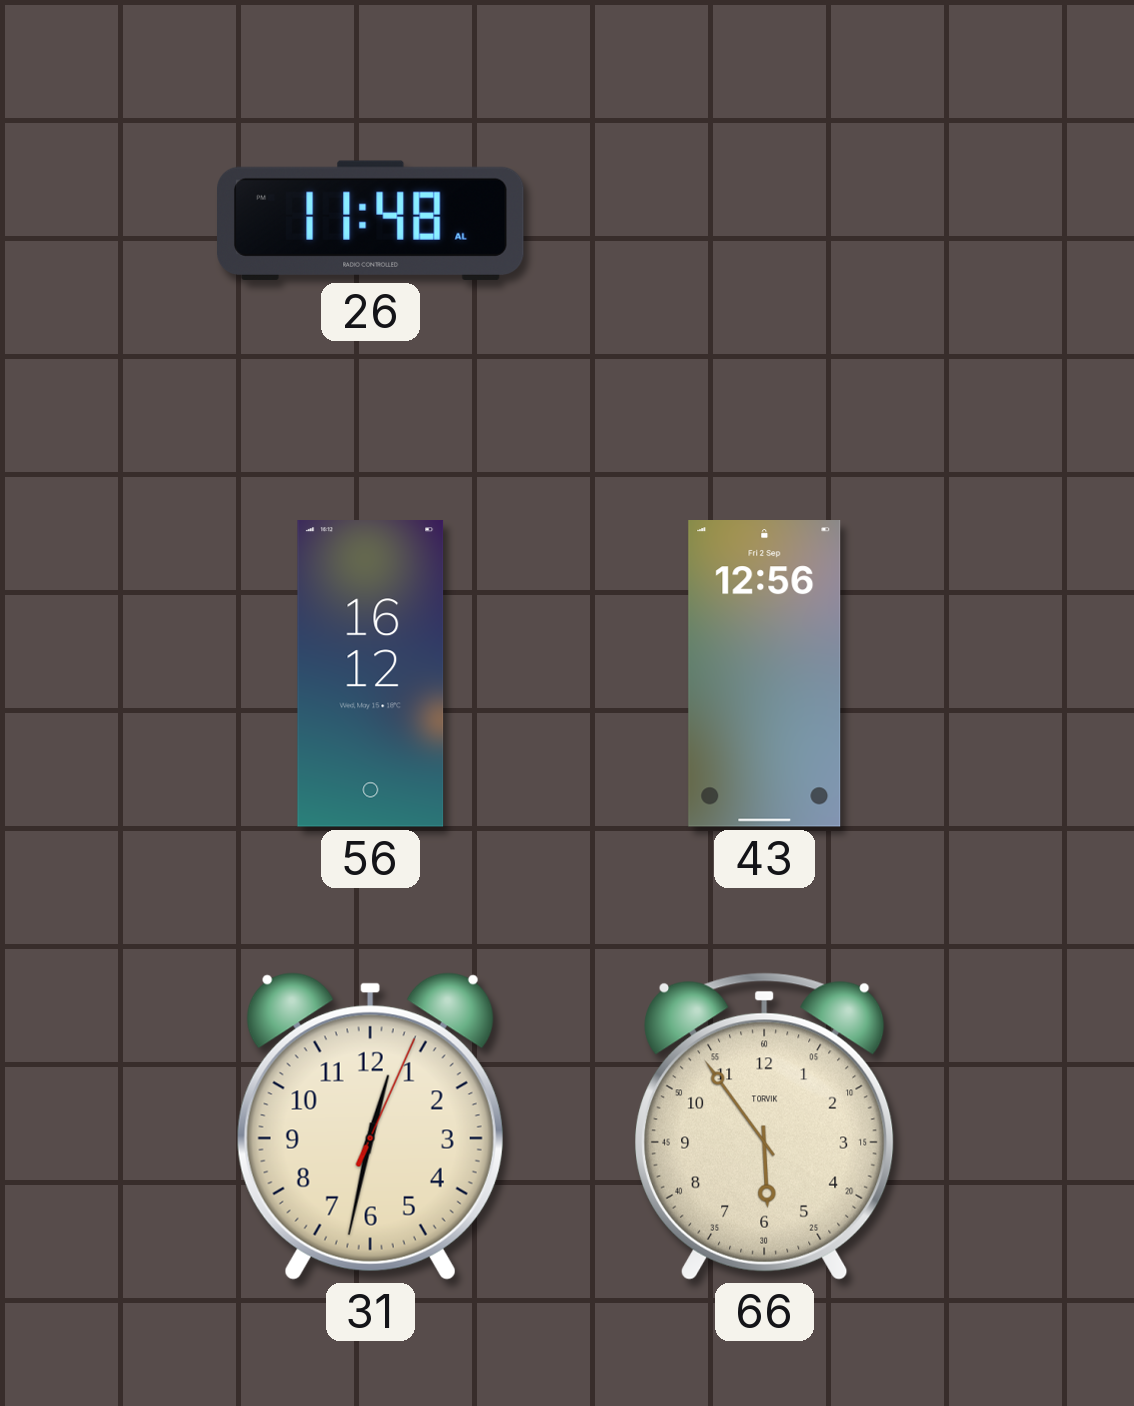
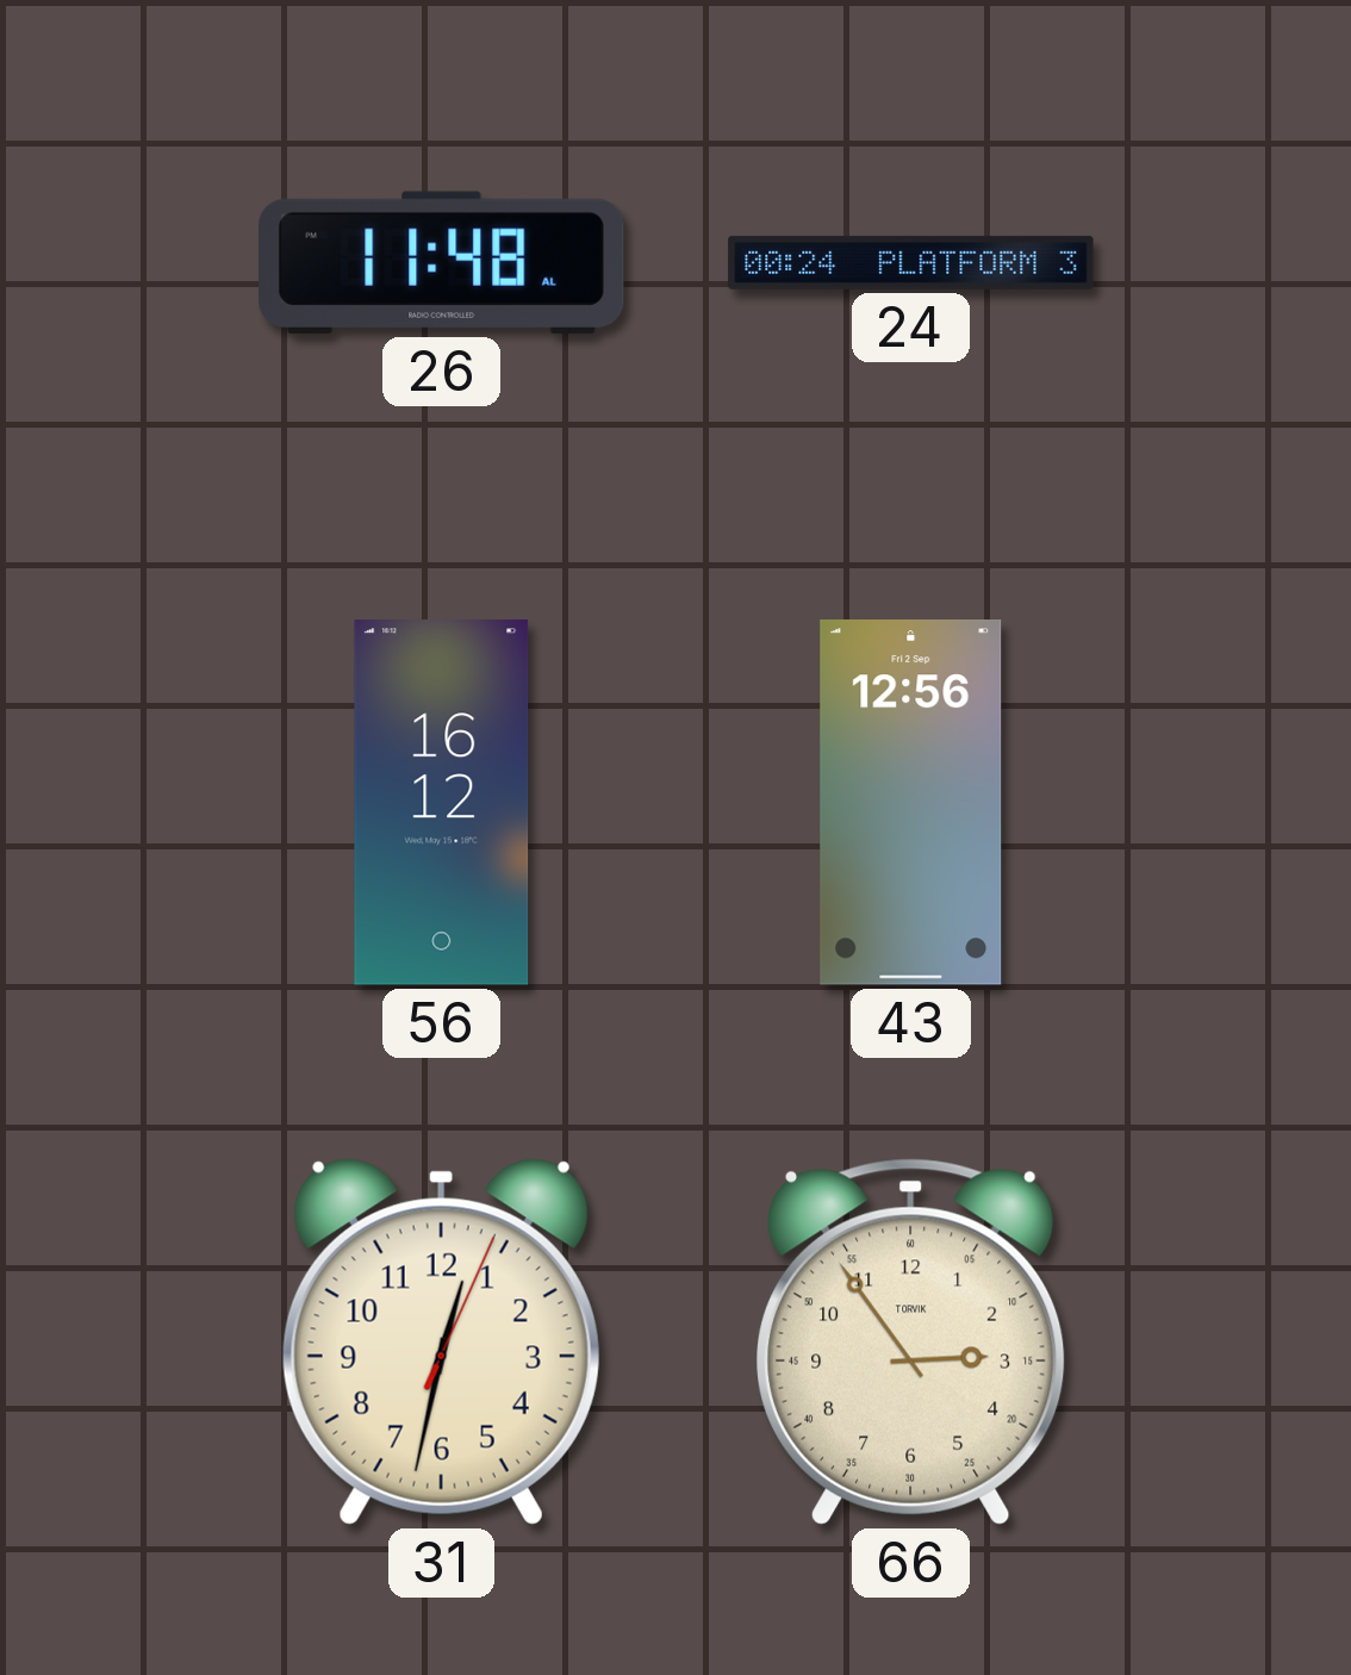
24: none -> 00:24
66: 5:54 -> 2:54
